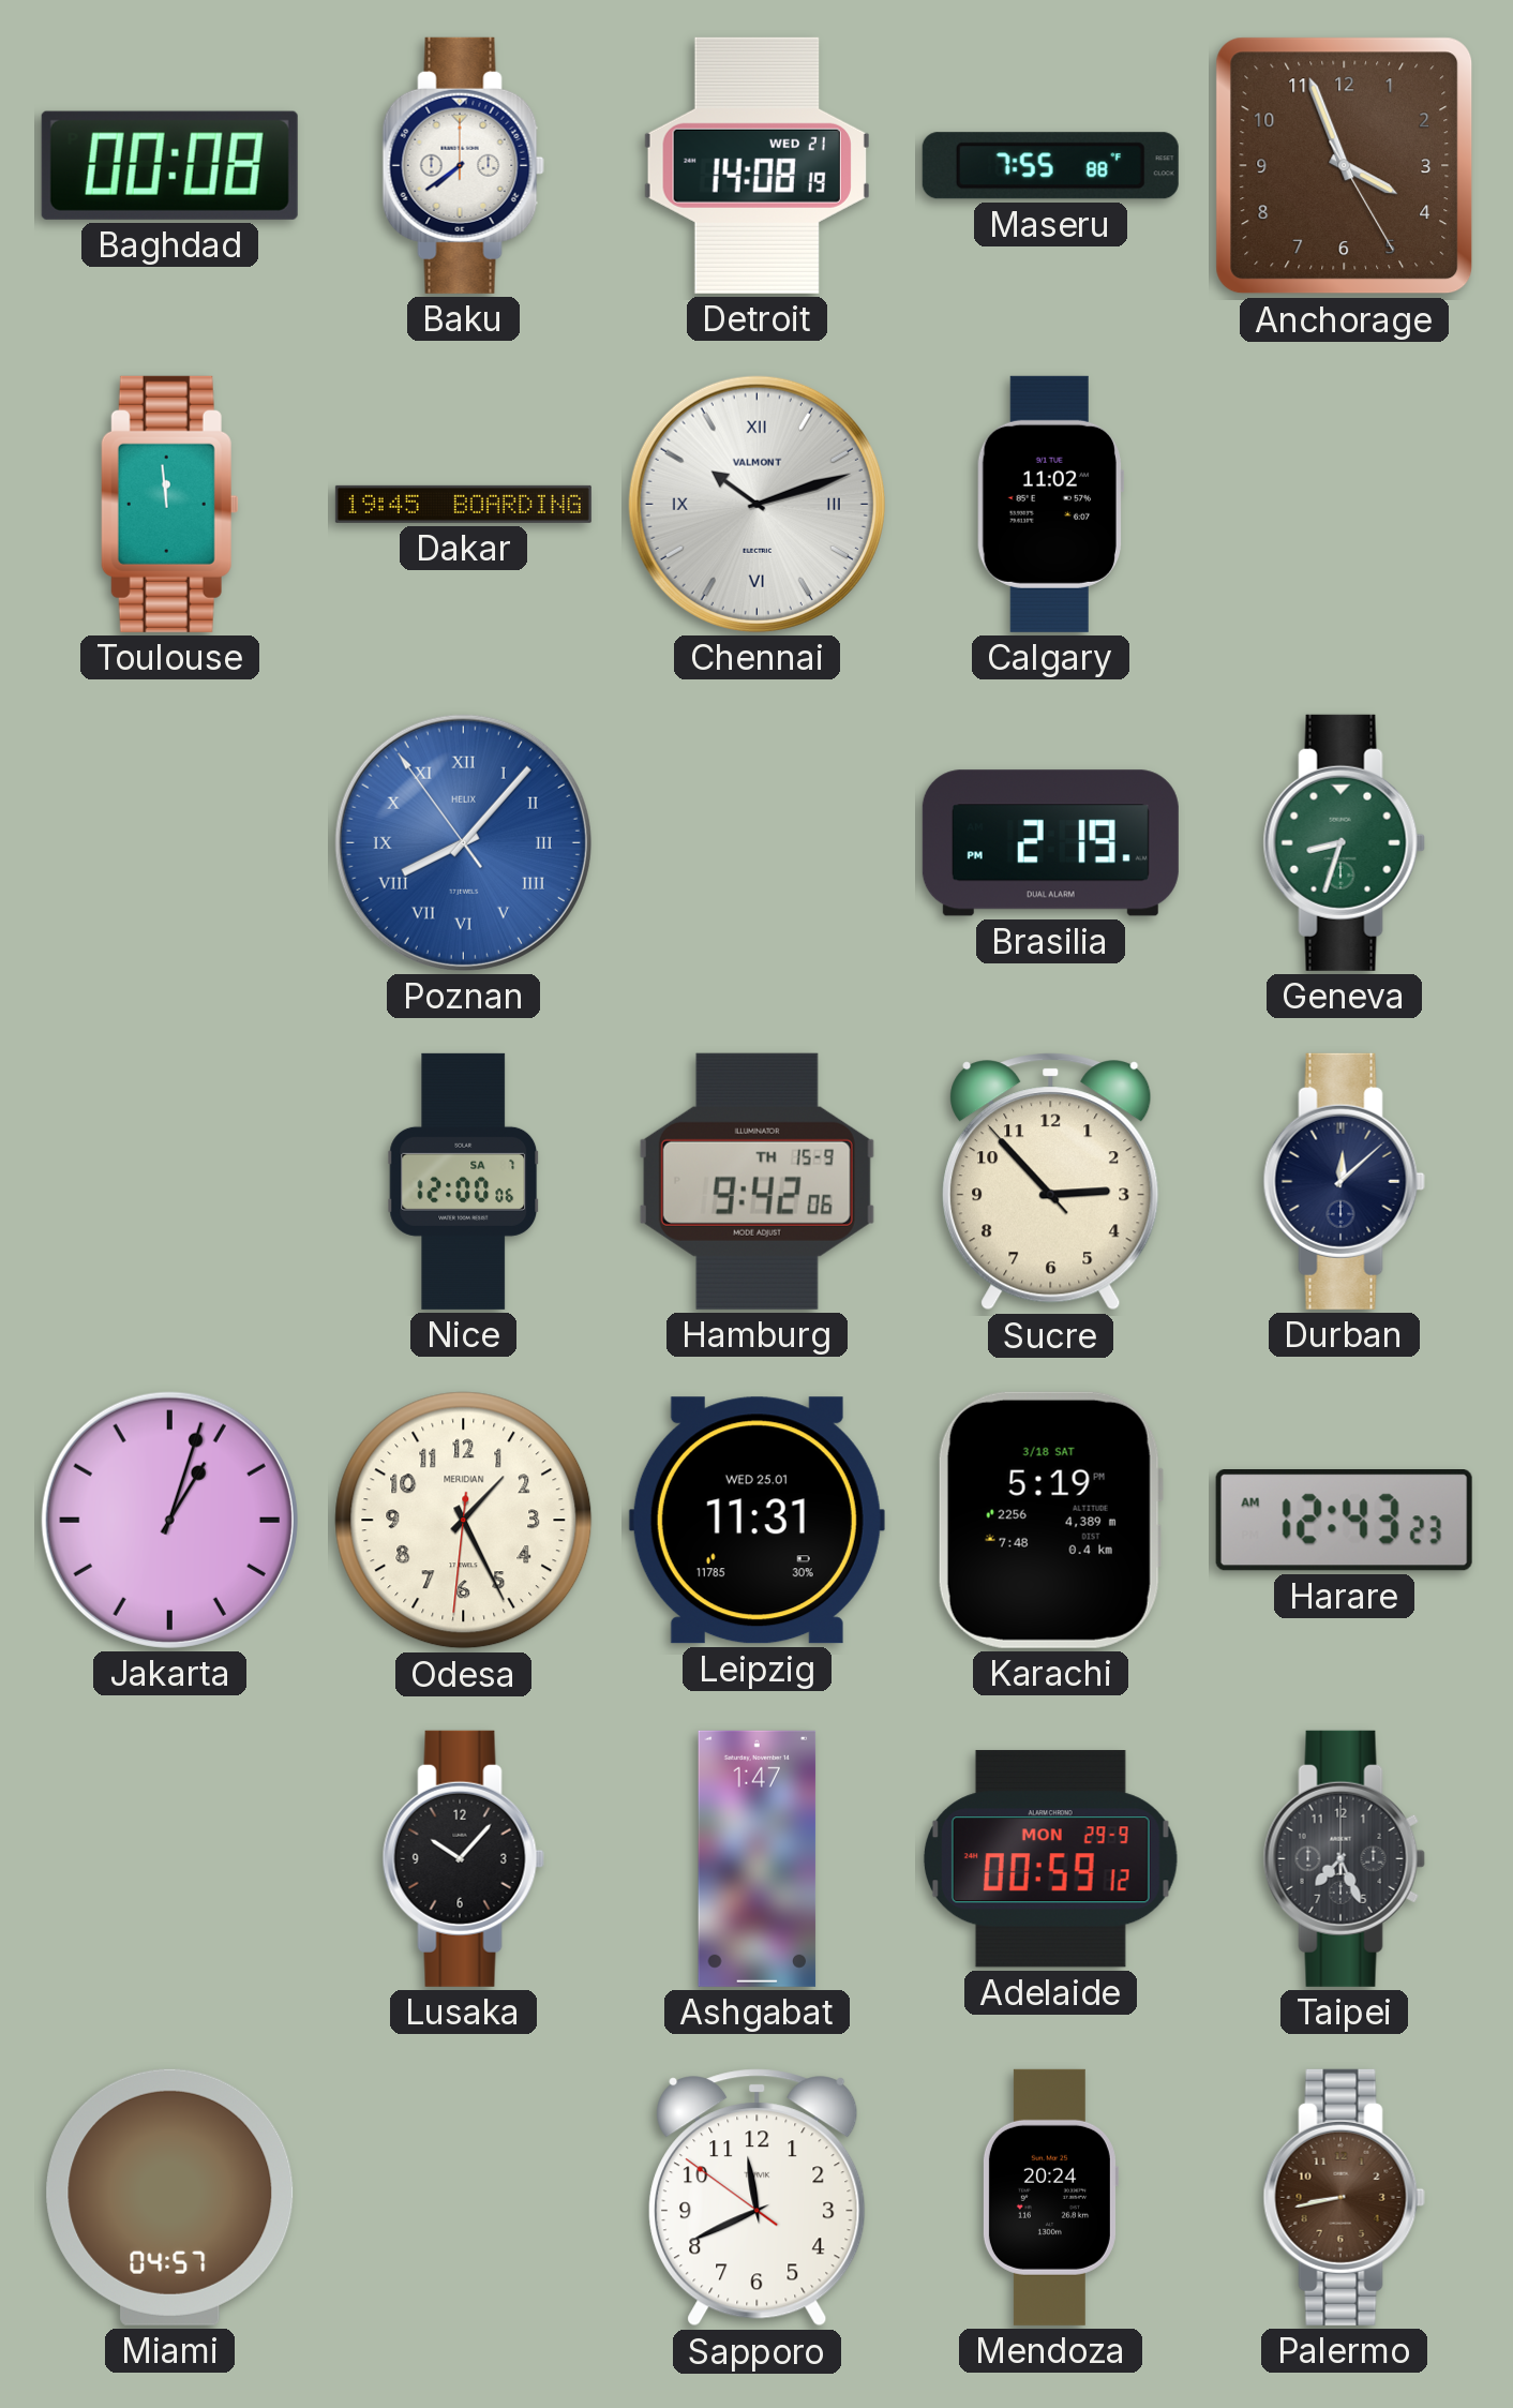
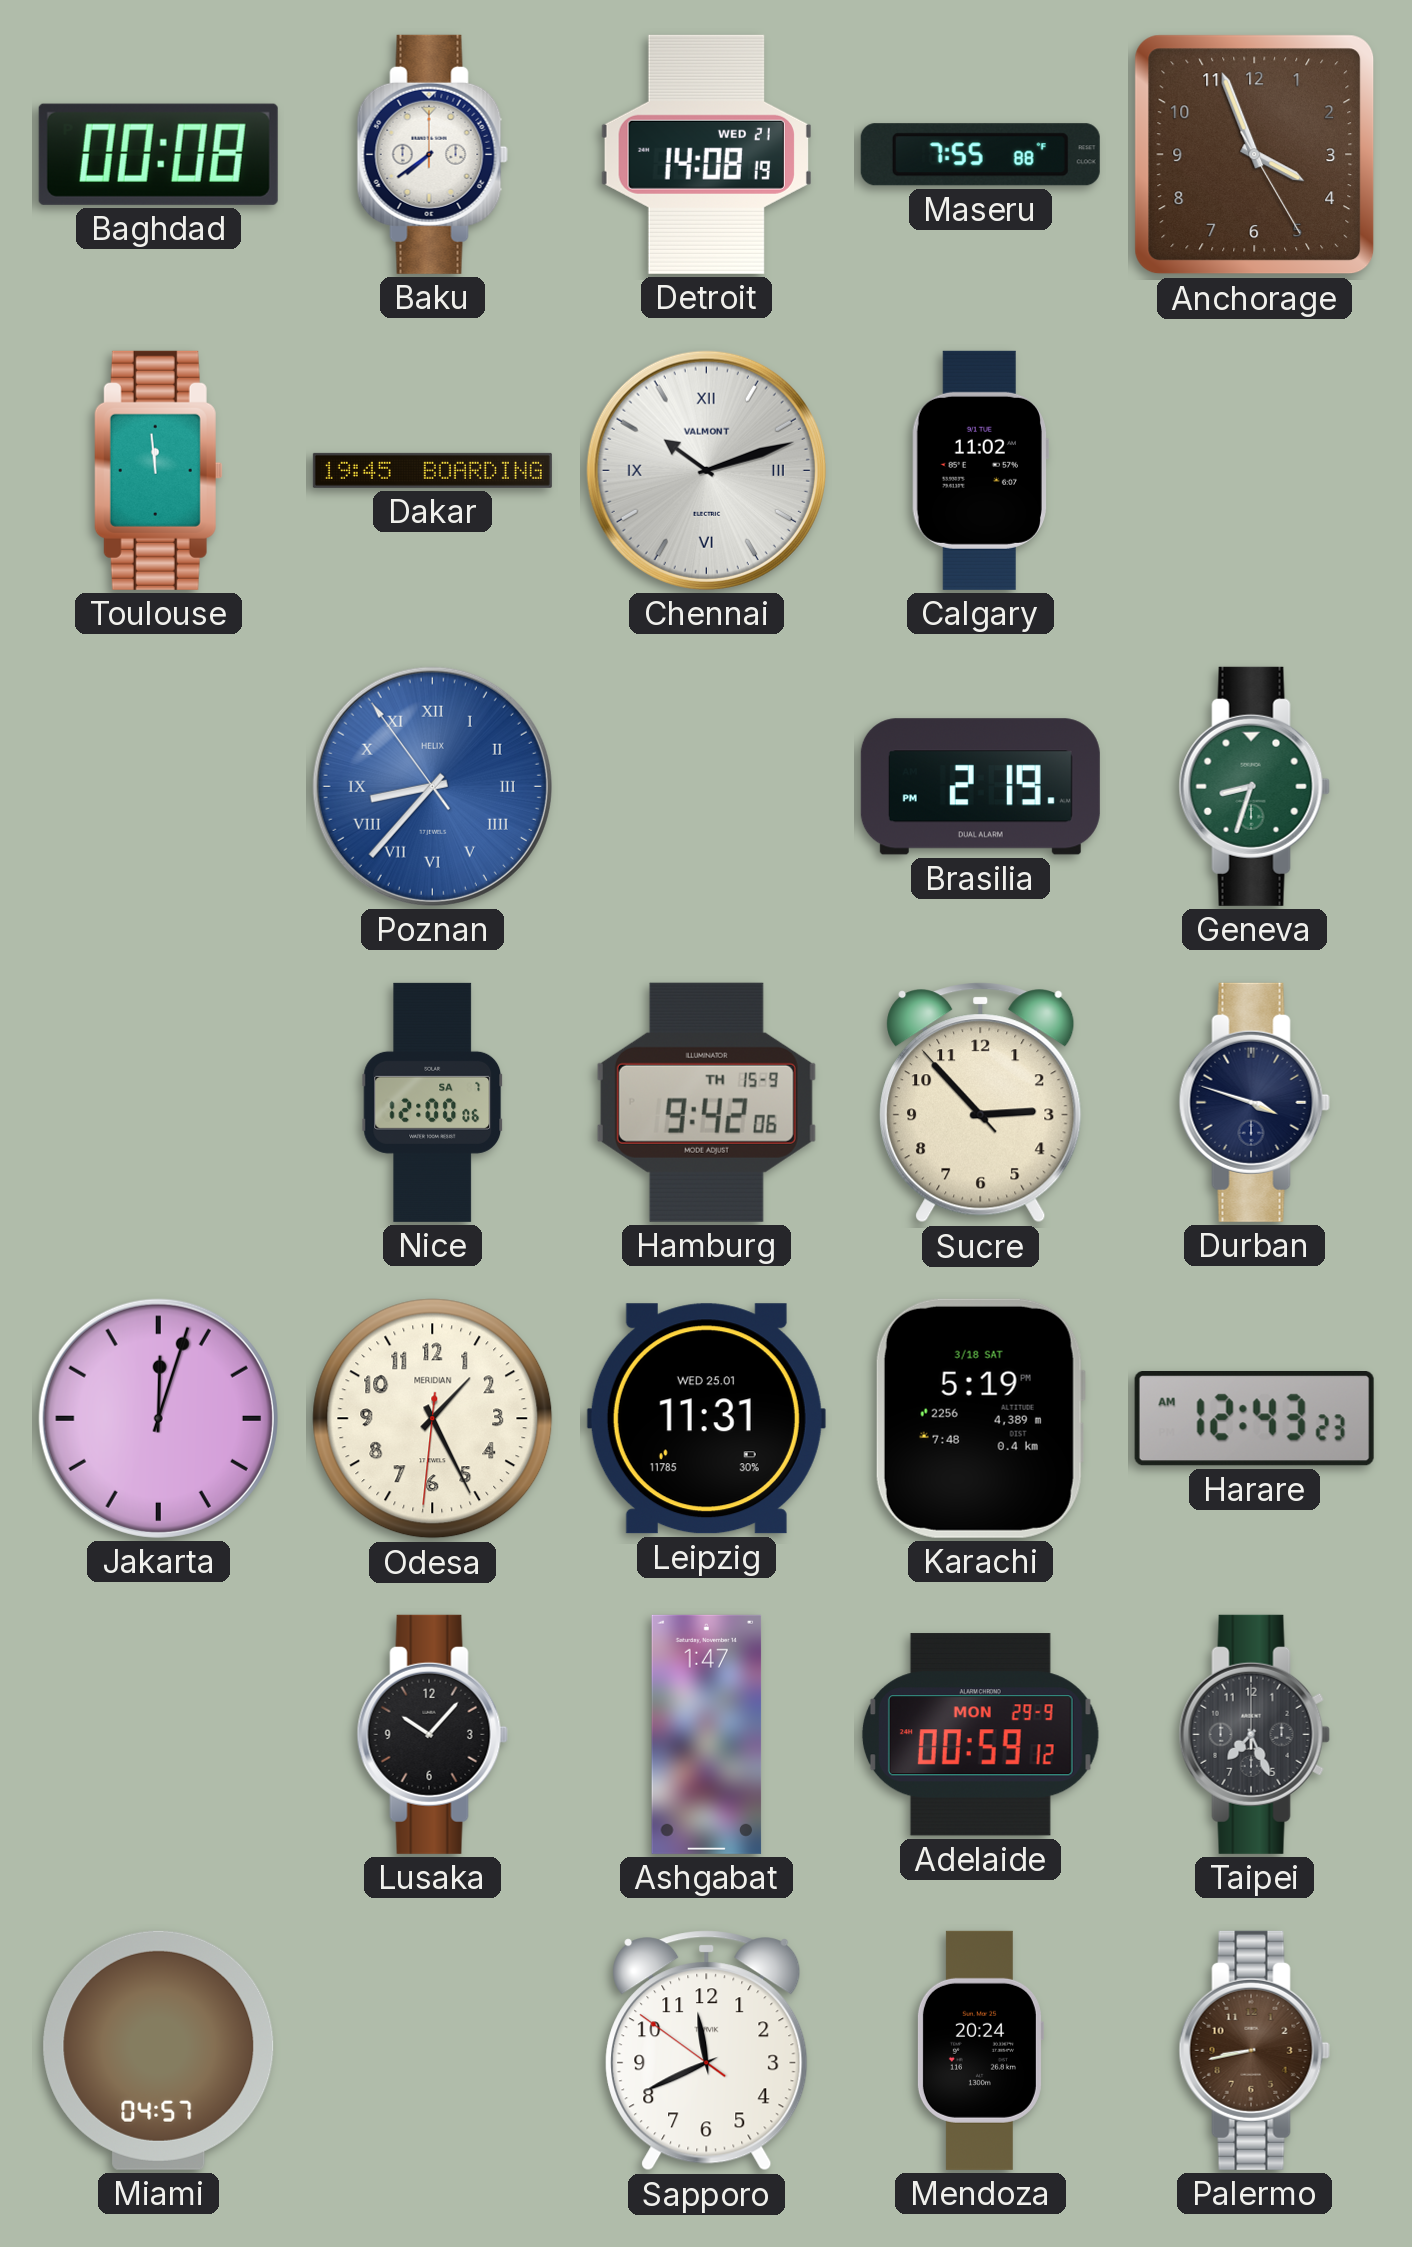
Poznan: 8:06 -> 8:36
Durban: 12:08 -> 3:48
Jakarta: 1:03 -> 12:03
